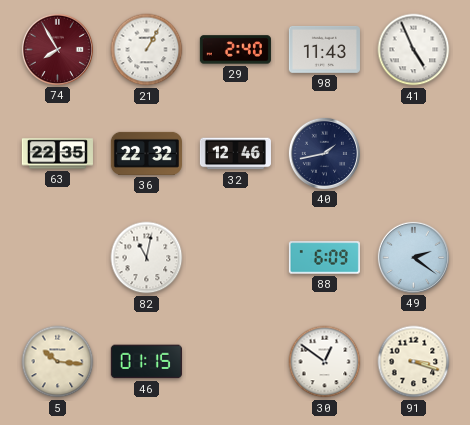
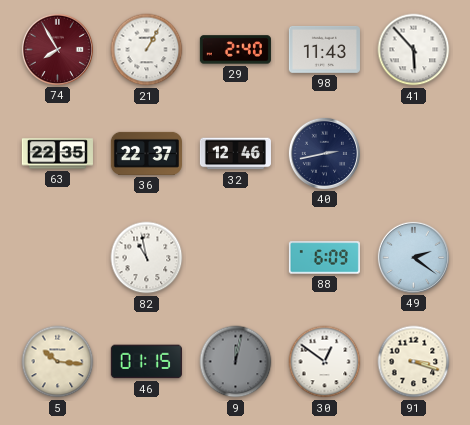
41: 4:56 -> 5:53
36: 22:32 -> 22:37
40: 1:43 -> 2:43
82: 11:02 -> 10:58
9: none -> 12:02
